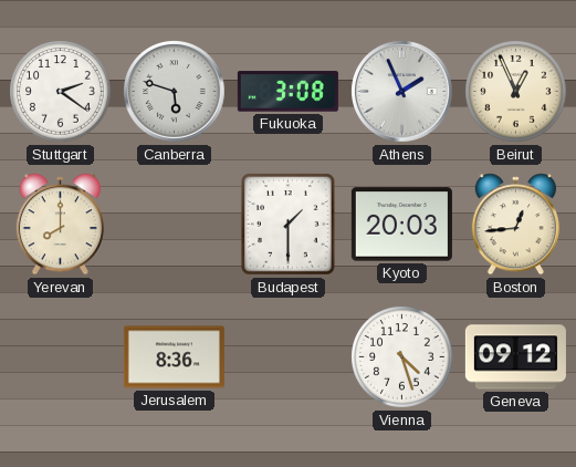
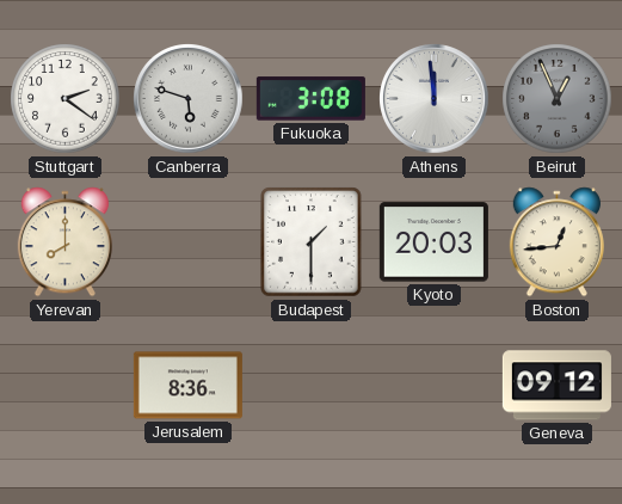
Athens: 1:56 -> 11:59
Beirut dial: cream -> grey
Vienna: 4:27 -> none
